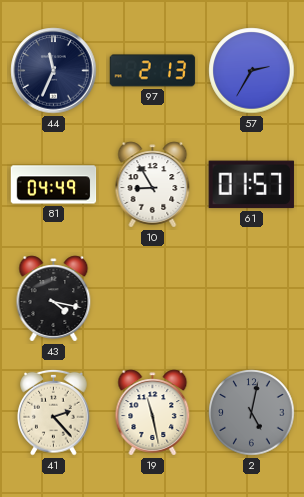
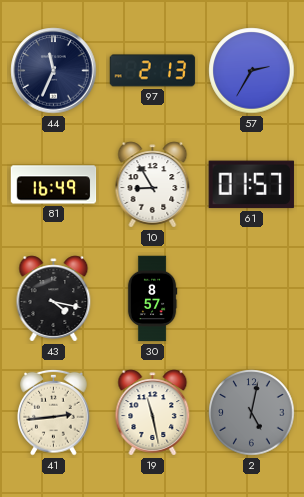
81: 04:49 -> 16:49
30: none -> 8:57
41: 2:23 -> 2:44
